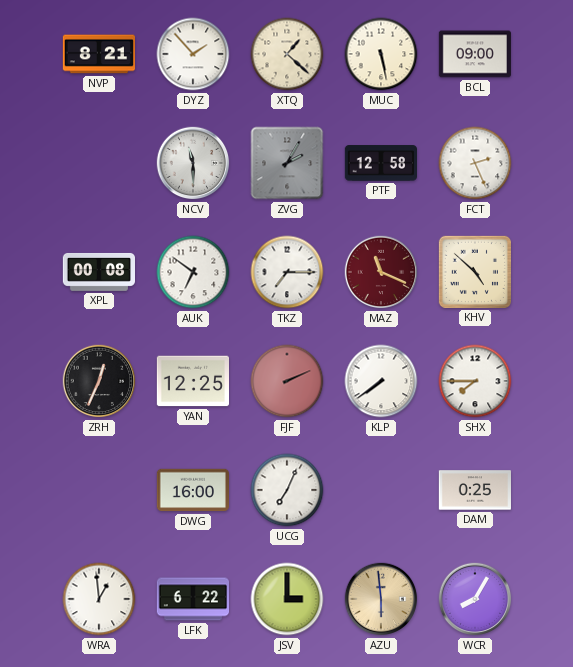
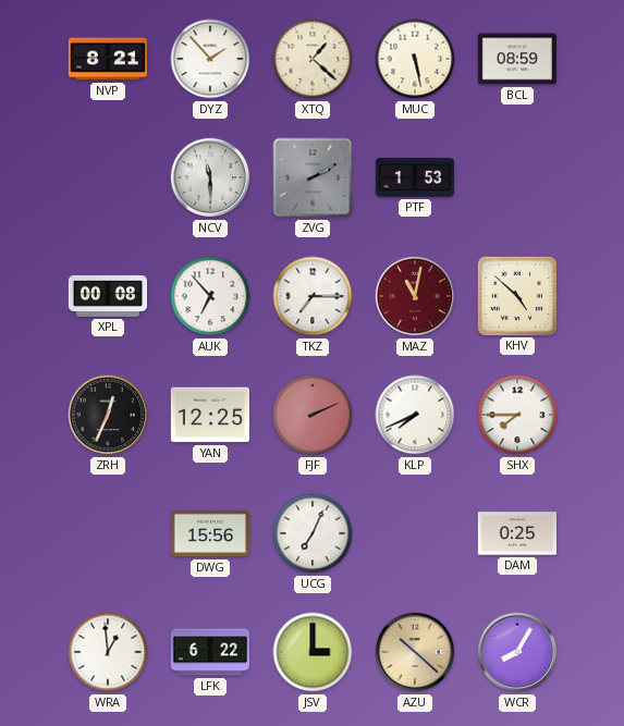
BCL: 09:00 -> 08:59
ZVG: 2:05 -> 2:10
PTF: 12:58 -> 1:53
FCT: 2:26 -> none
AUK: 6:51 -> 6:53
MAZ: 11:19 -> 11:02
KLP: 7:39 -> 7:41
DWG: 16:00 -> 15:56
AZU: 5:59 -> 10:22
